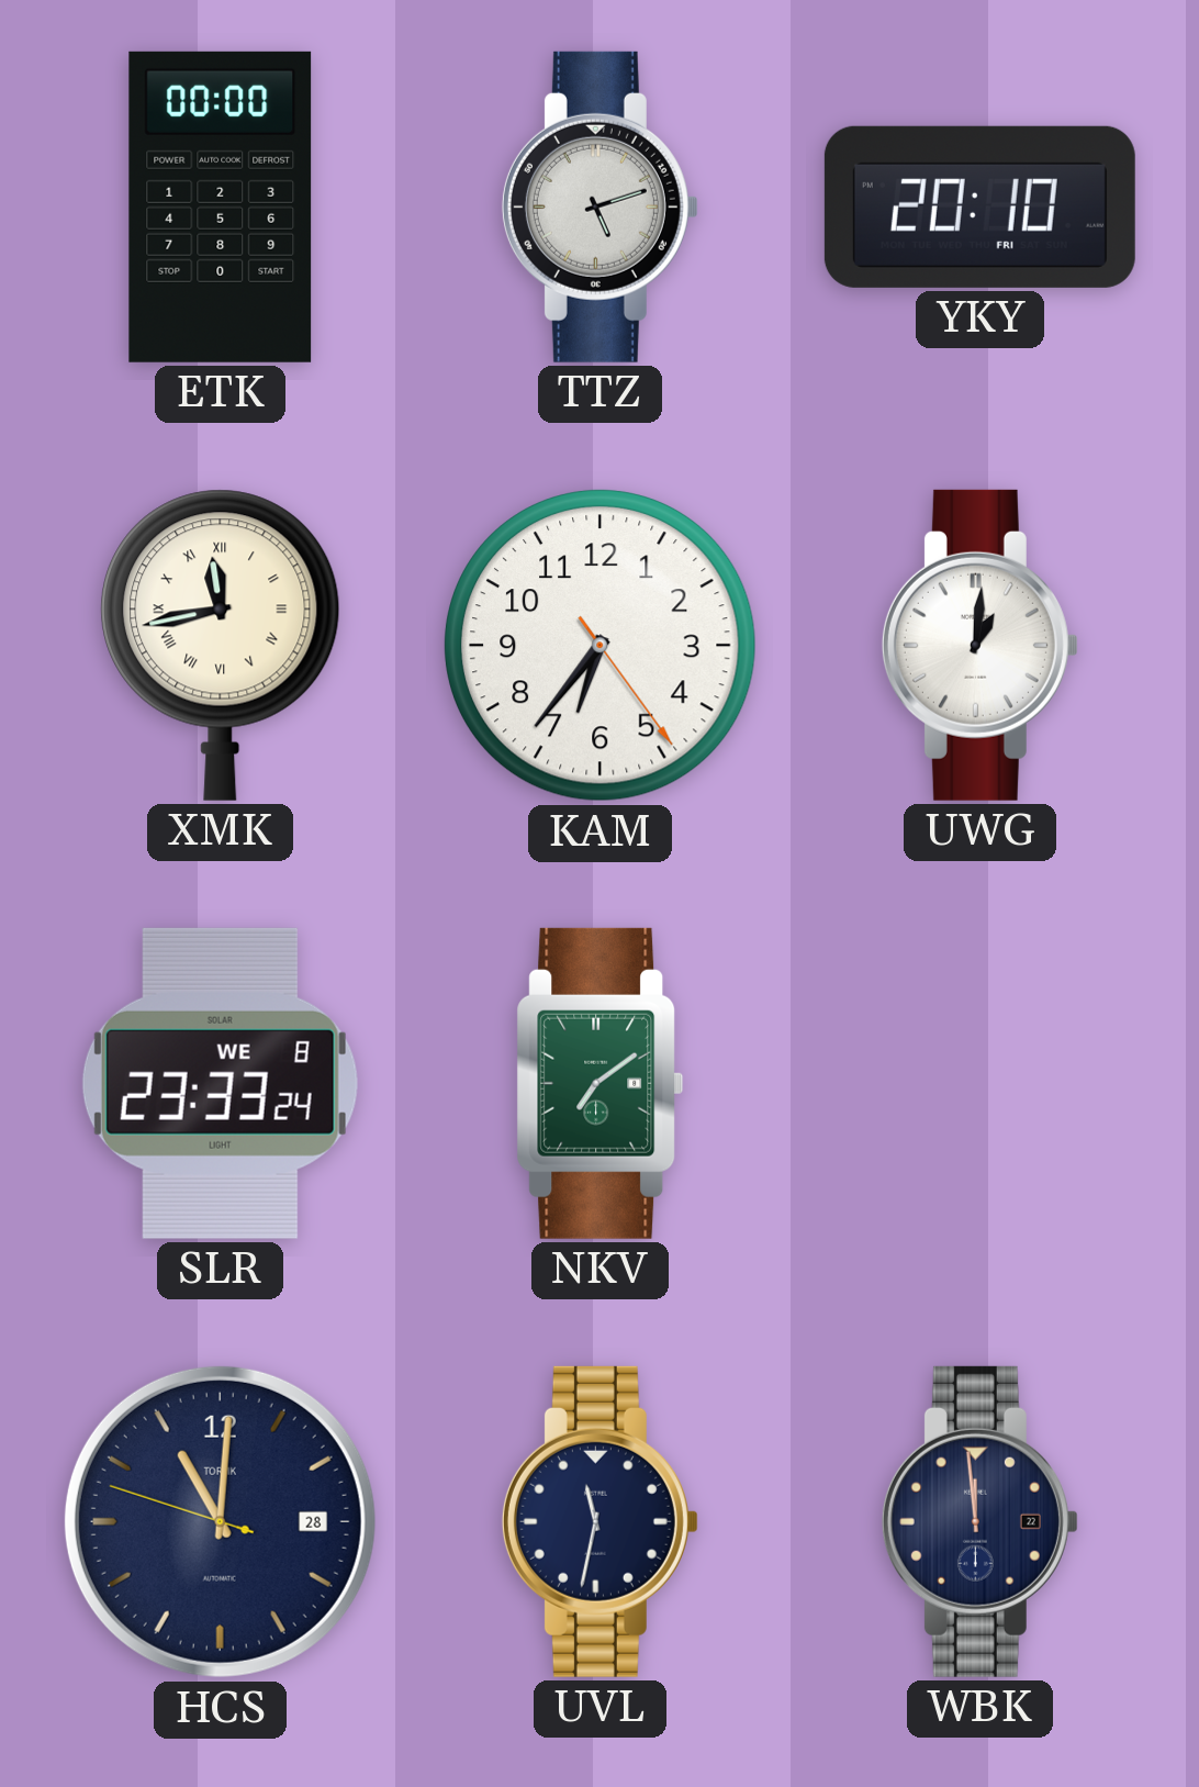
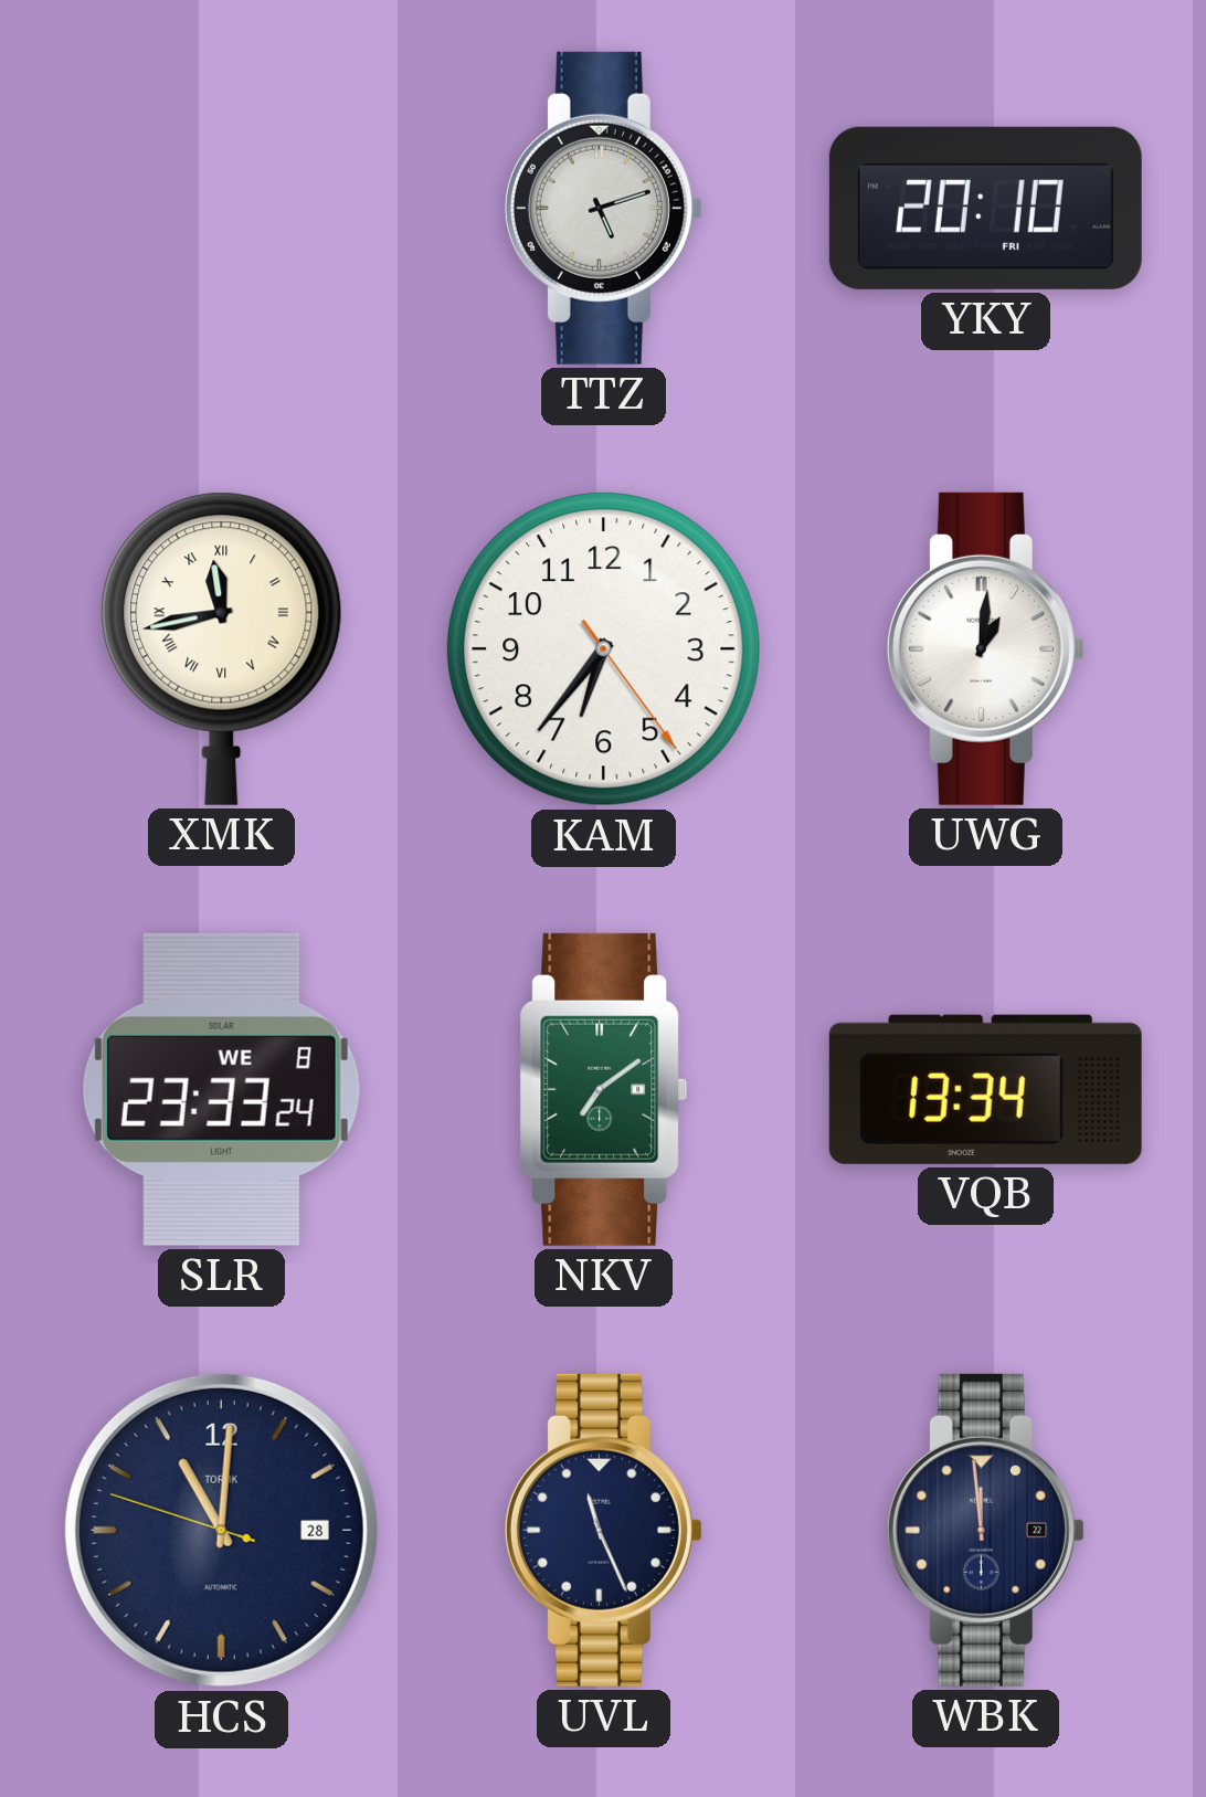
ETK: 00:00 -> none
VQB: none -> 13:34
UVL: 11:32 -> 11:26
